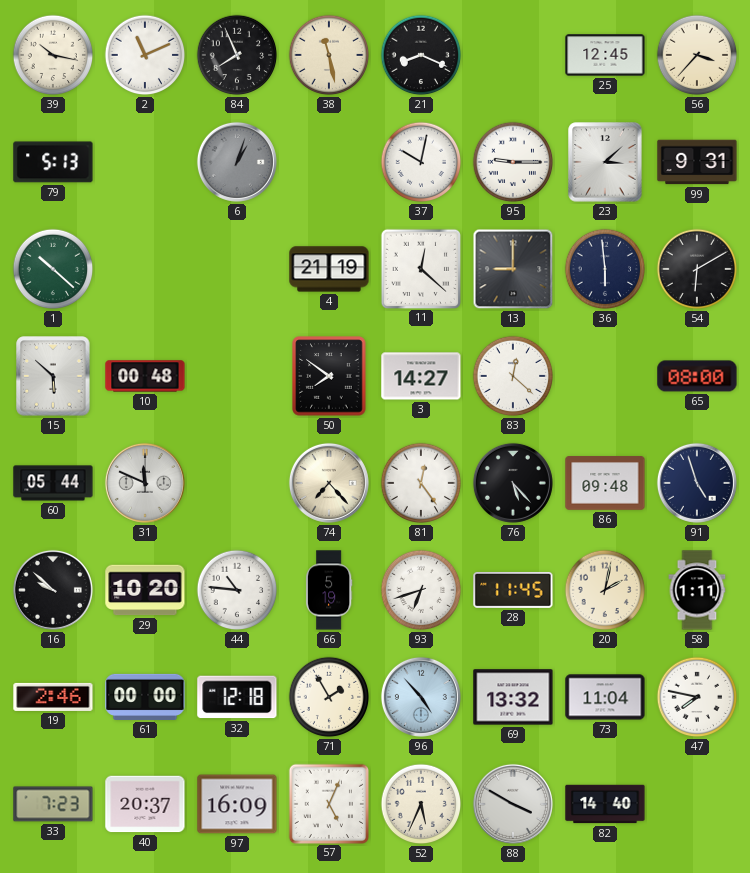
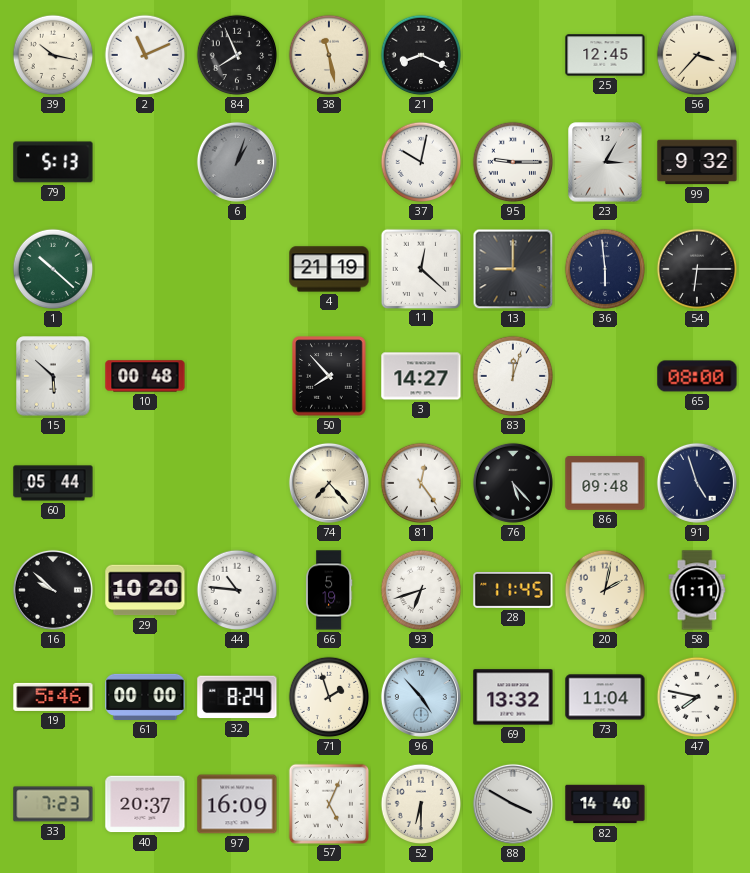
23: 3:08 -> 3:05
99: 9:31 -> 9:32
54: 6:10 -> 6:15
50: 7:51 -> 7:53
83: 12:22 -> 12:03
31: 11:49 -> none
19: 2:46 -> 5:46
32: 12:18 -> 8:24
71: 1:55 -> 1:57
52: 5:34 -> 6:30
